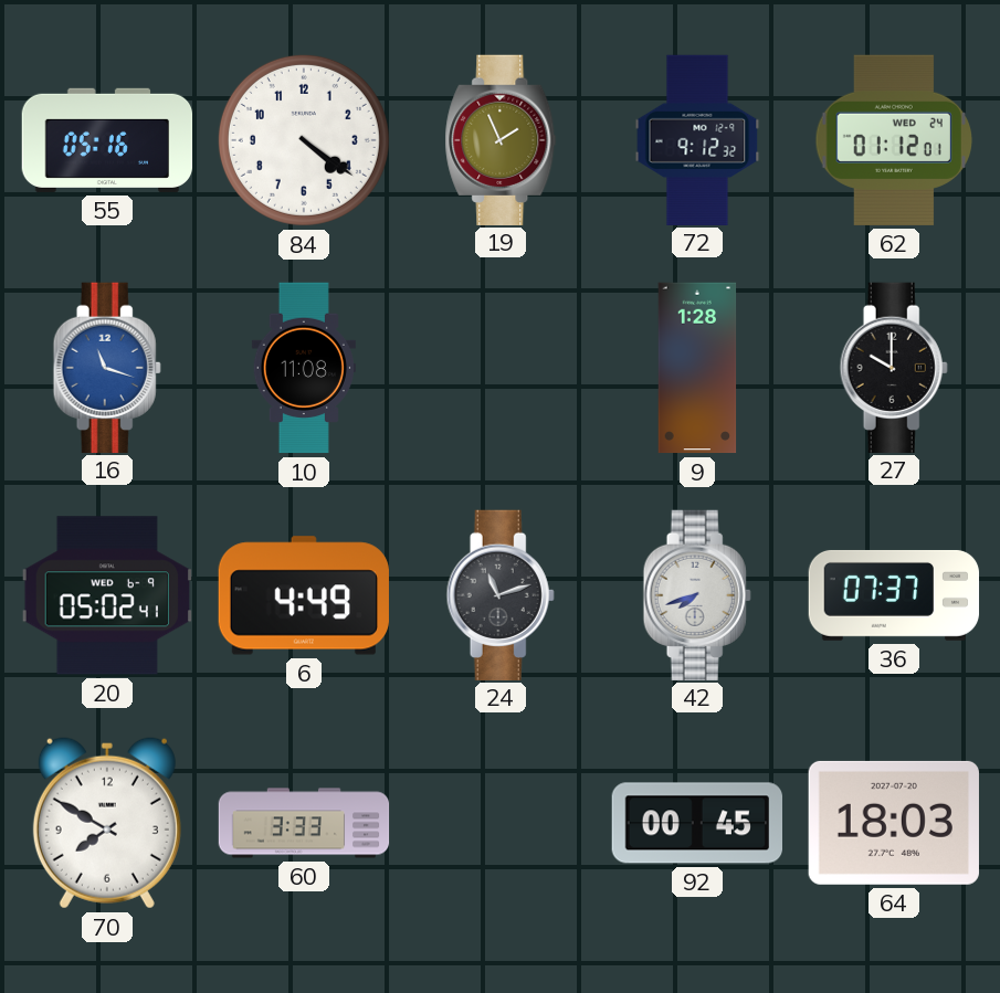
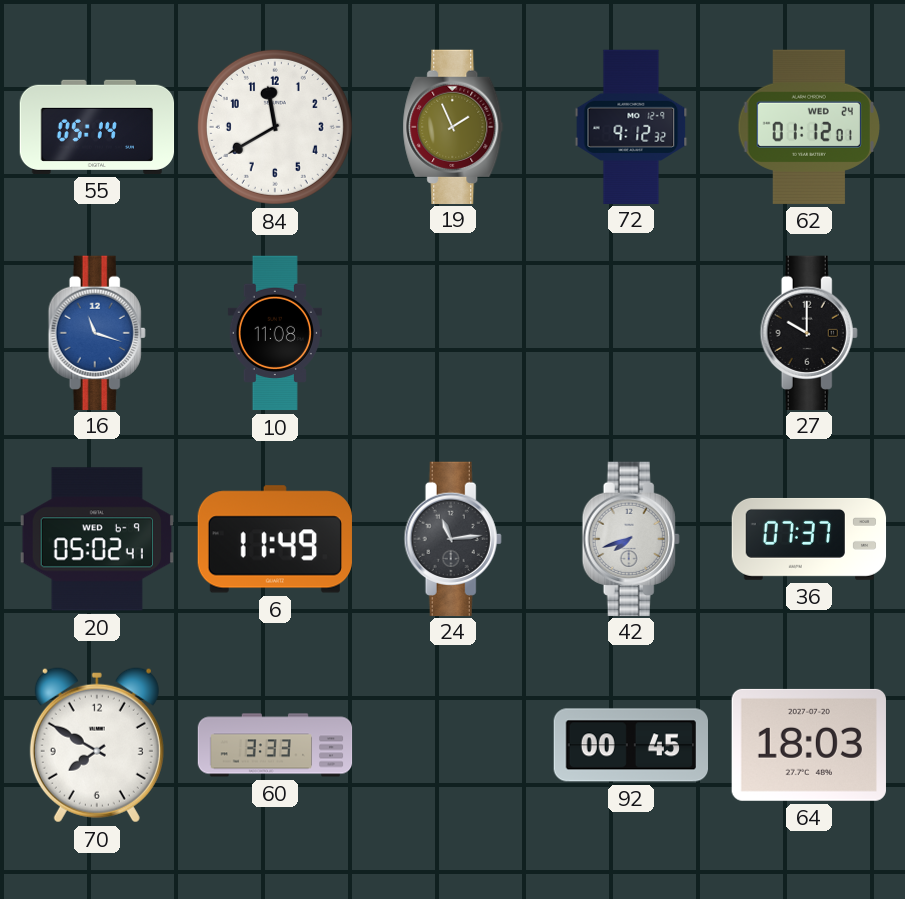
55: 05:16 -> 05:14
84: 4:21 -> 11:40
9: 1:28 -> none
6: 4:49 -> 11:49
24: 11:12 -> 11:14
